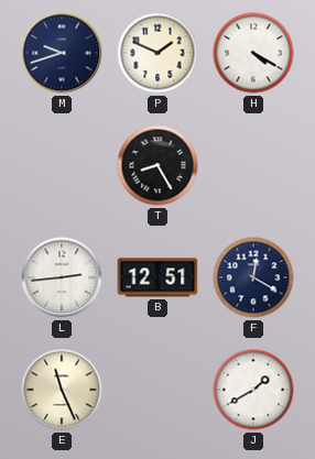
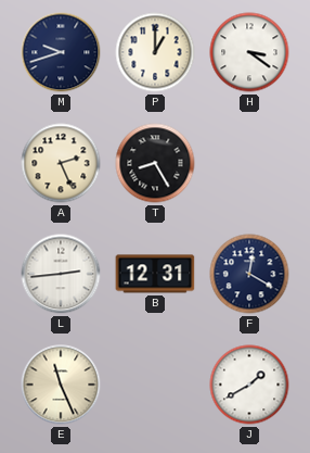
P: 1:49 -> 1:00
H: 4:20 -> 3:21
A: none -> 2:26
B: 12:51 -> 12:31
